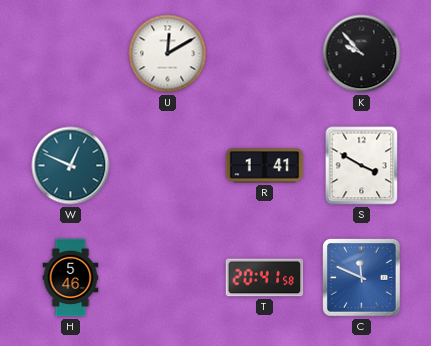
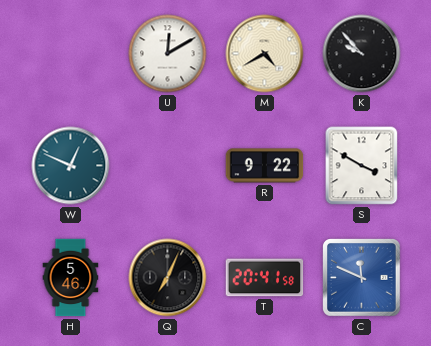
M: none -> 4:40
R: 1:41 -> 9:22
Q: none -> 7:04
